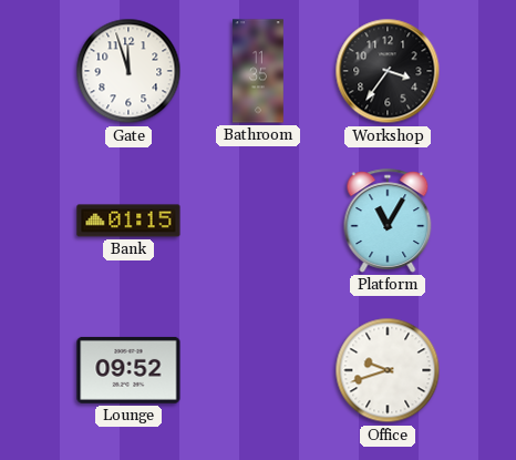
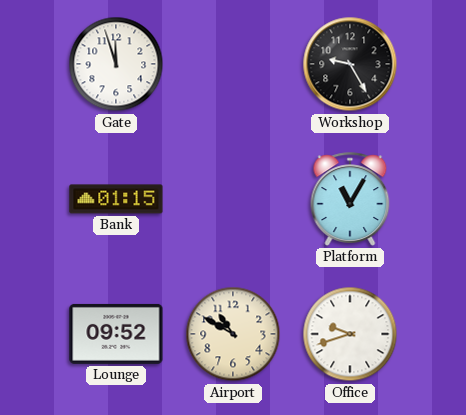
Bathroom: 11:35 -> none
Workshop: 3:36 -> 9:25
Airport: none -> 10:50
